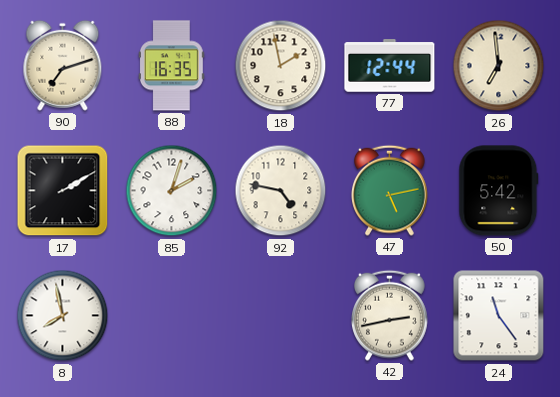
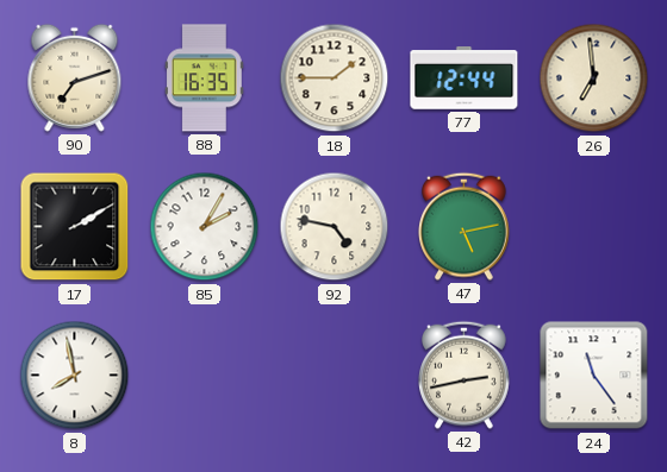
18: 1:58 -> 1:45
85: 2:03 -> 2:05
50: 5:42 -> none
